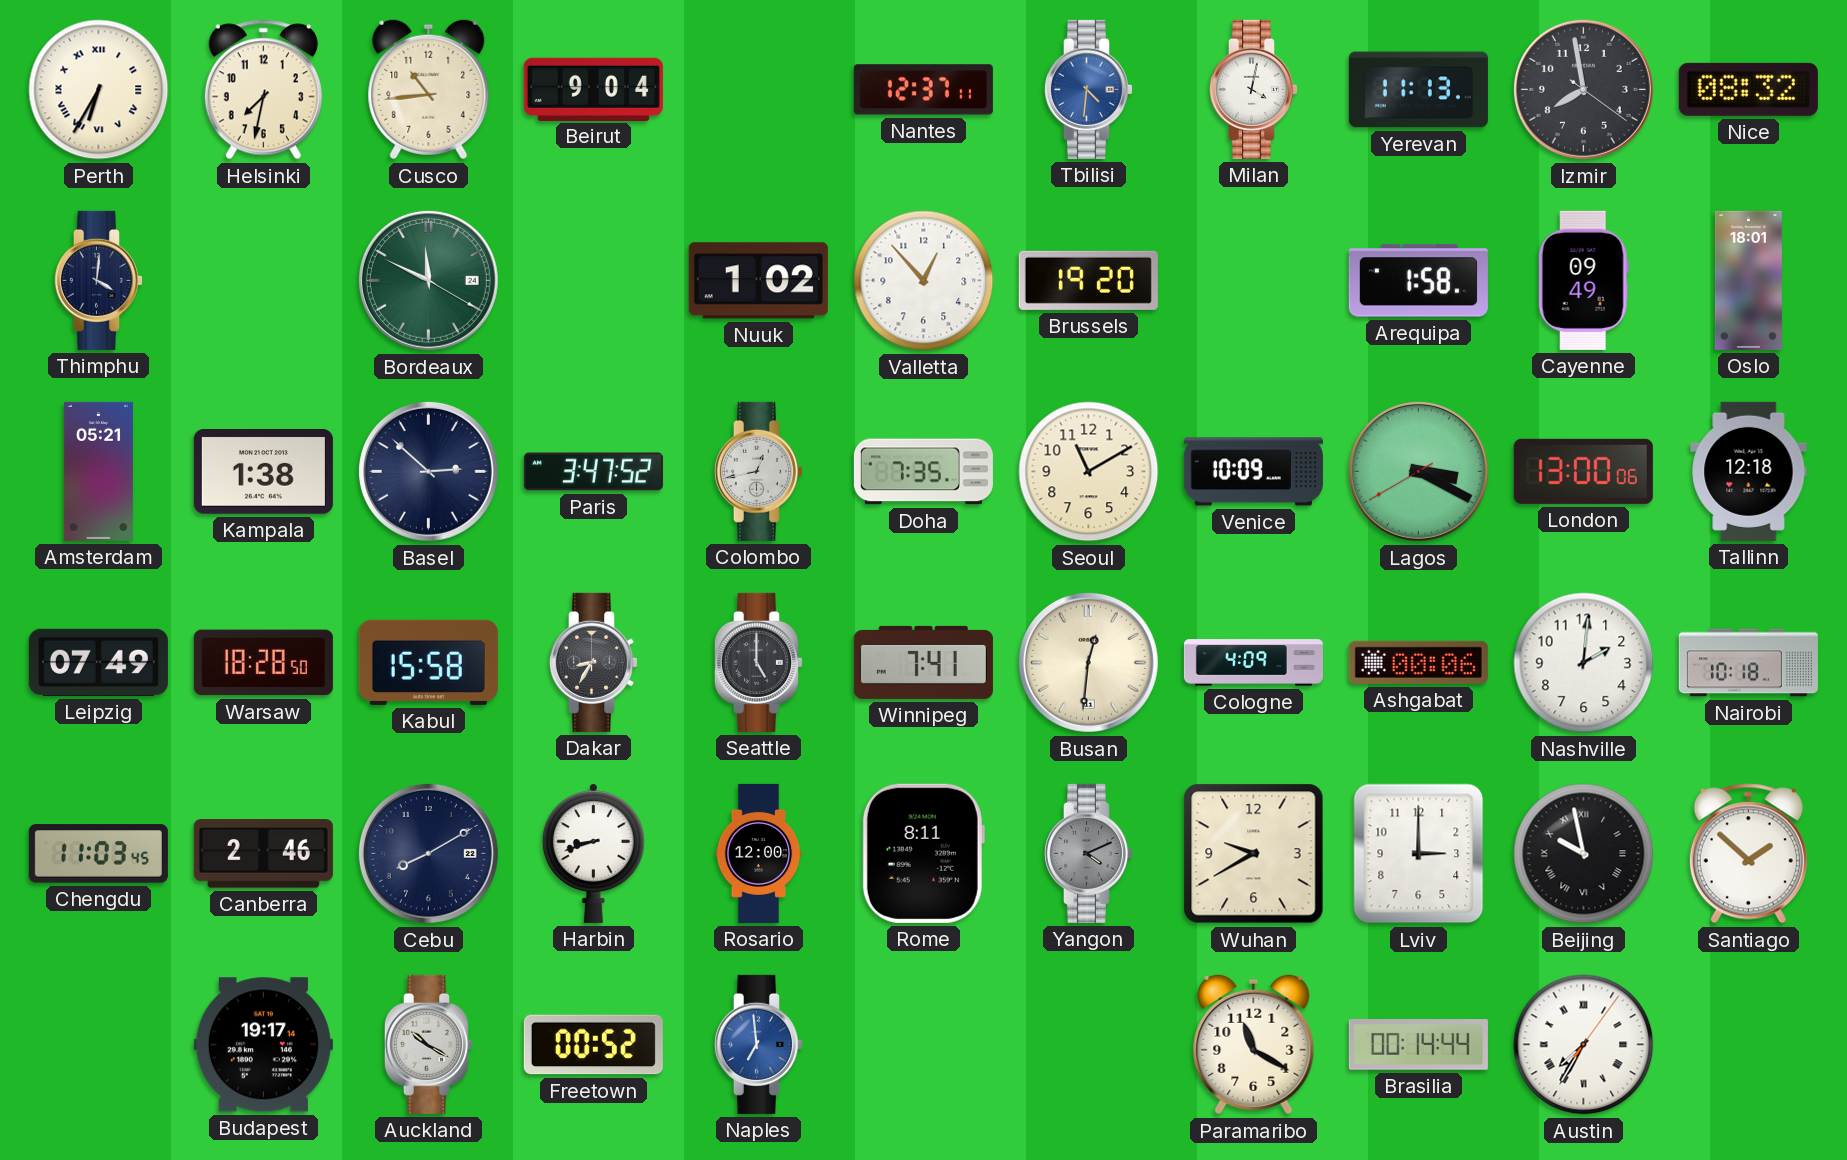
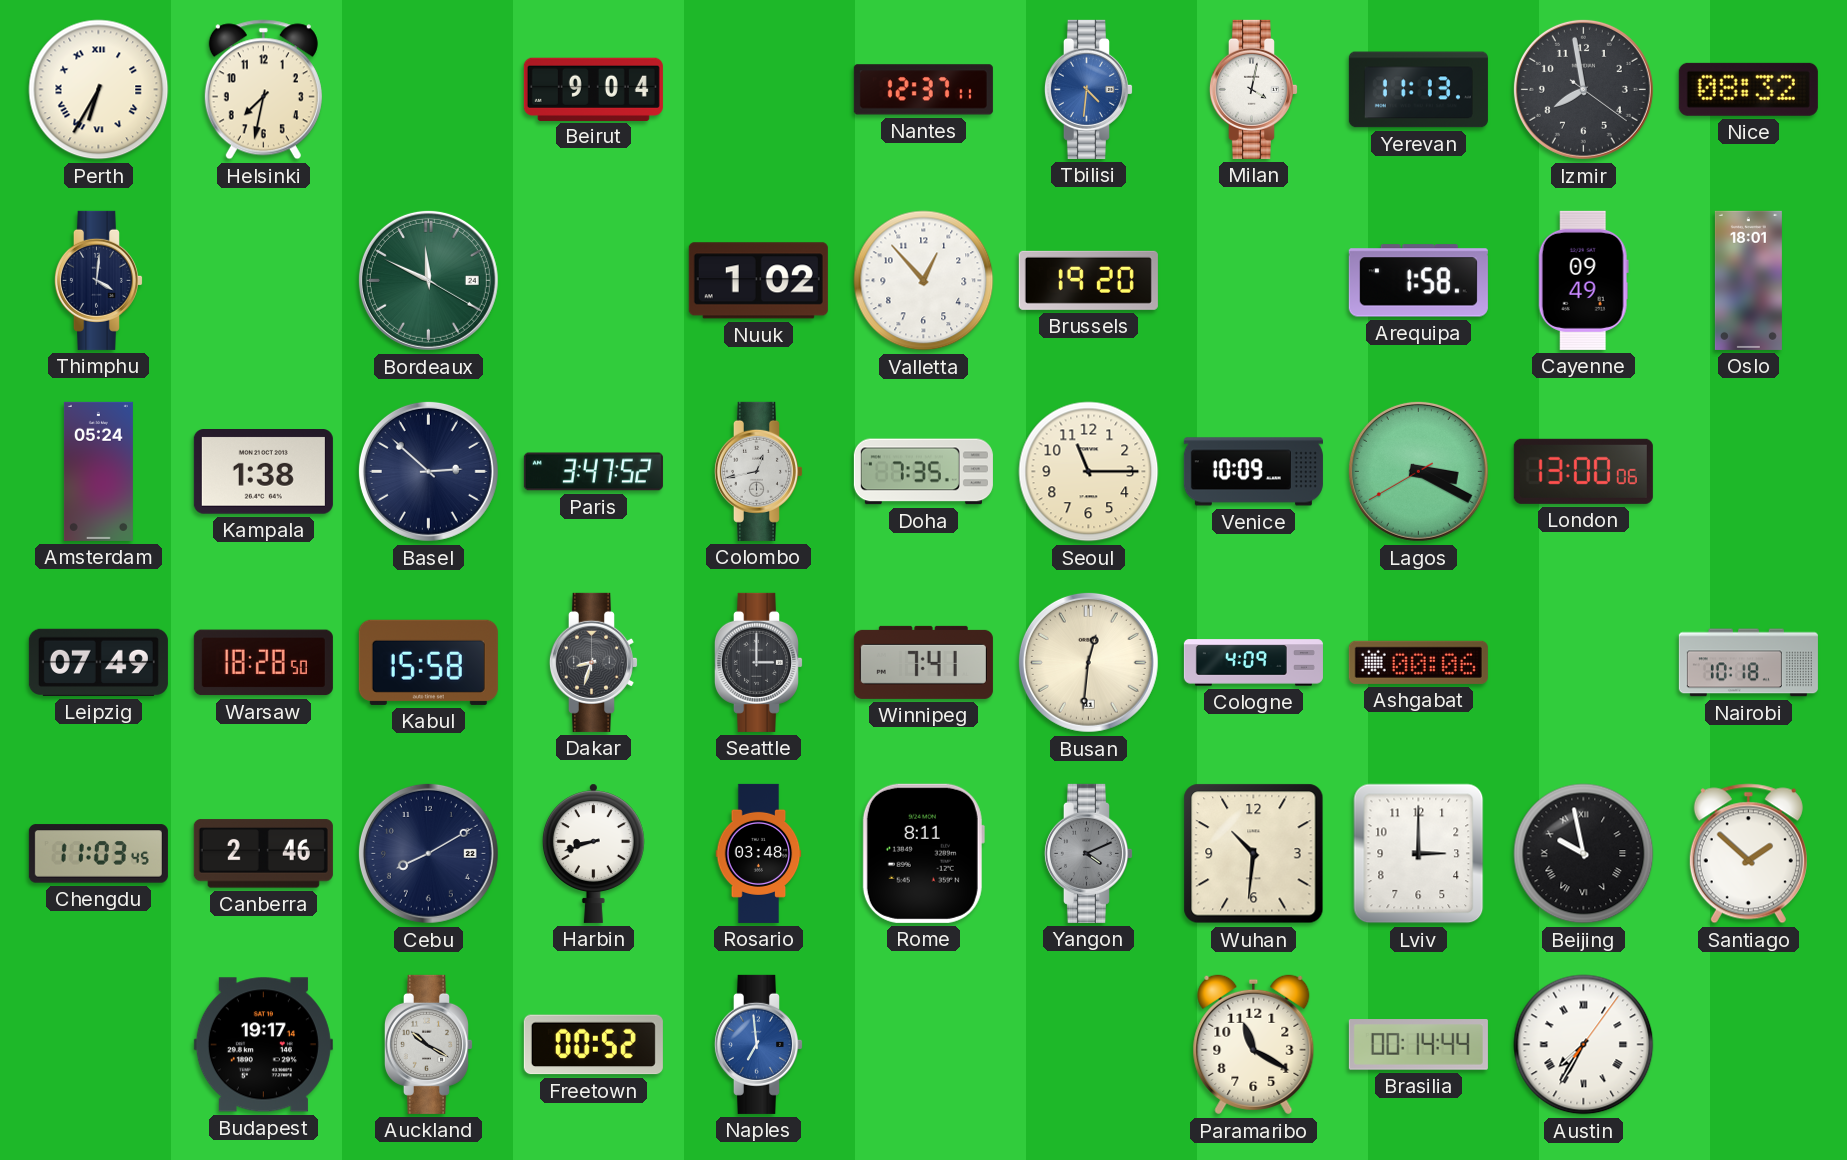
Cusco: 10:44 -> none
Amsterdam: 05:21 -> 05:24
Seoul: 11:10 -> 11:15
Tallinn: 12:18 -> none
Dakar: 8:35 -> 8:33
Seattle: 5:00 -> 3:00
Nashville: 2:01 -> none
Rosario: 12:00 -> 03:48
Wuhan: 9:40 -> 10:31
